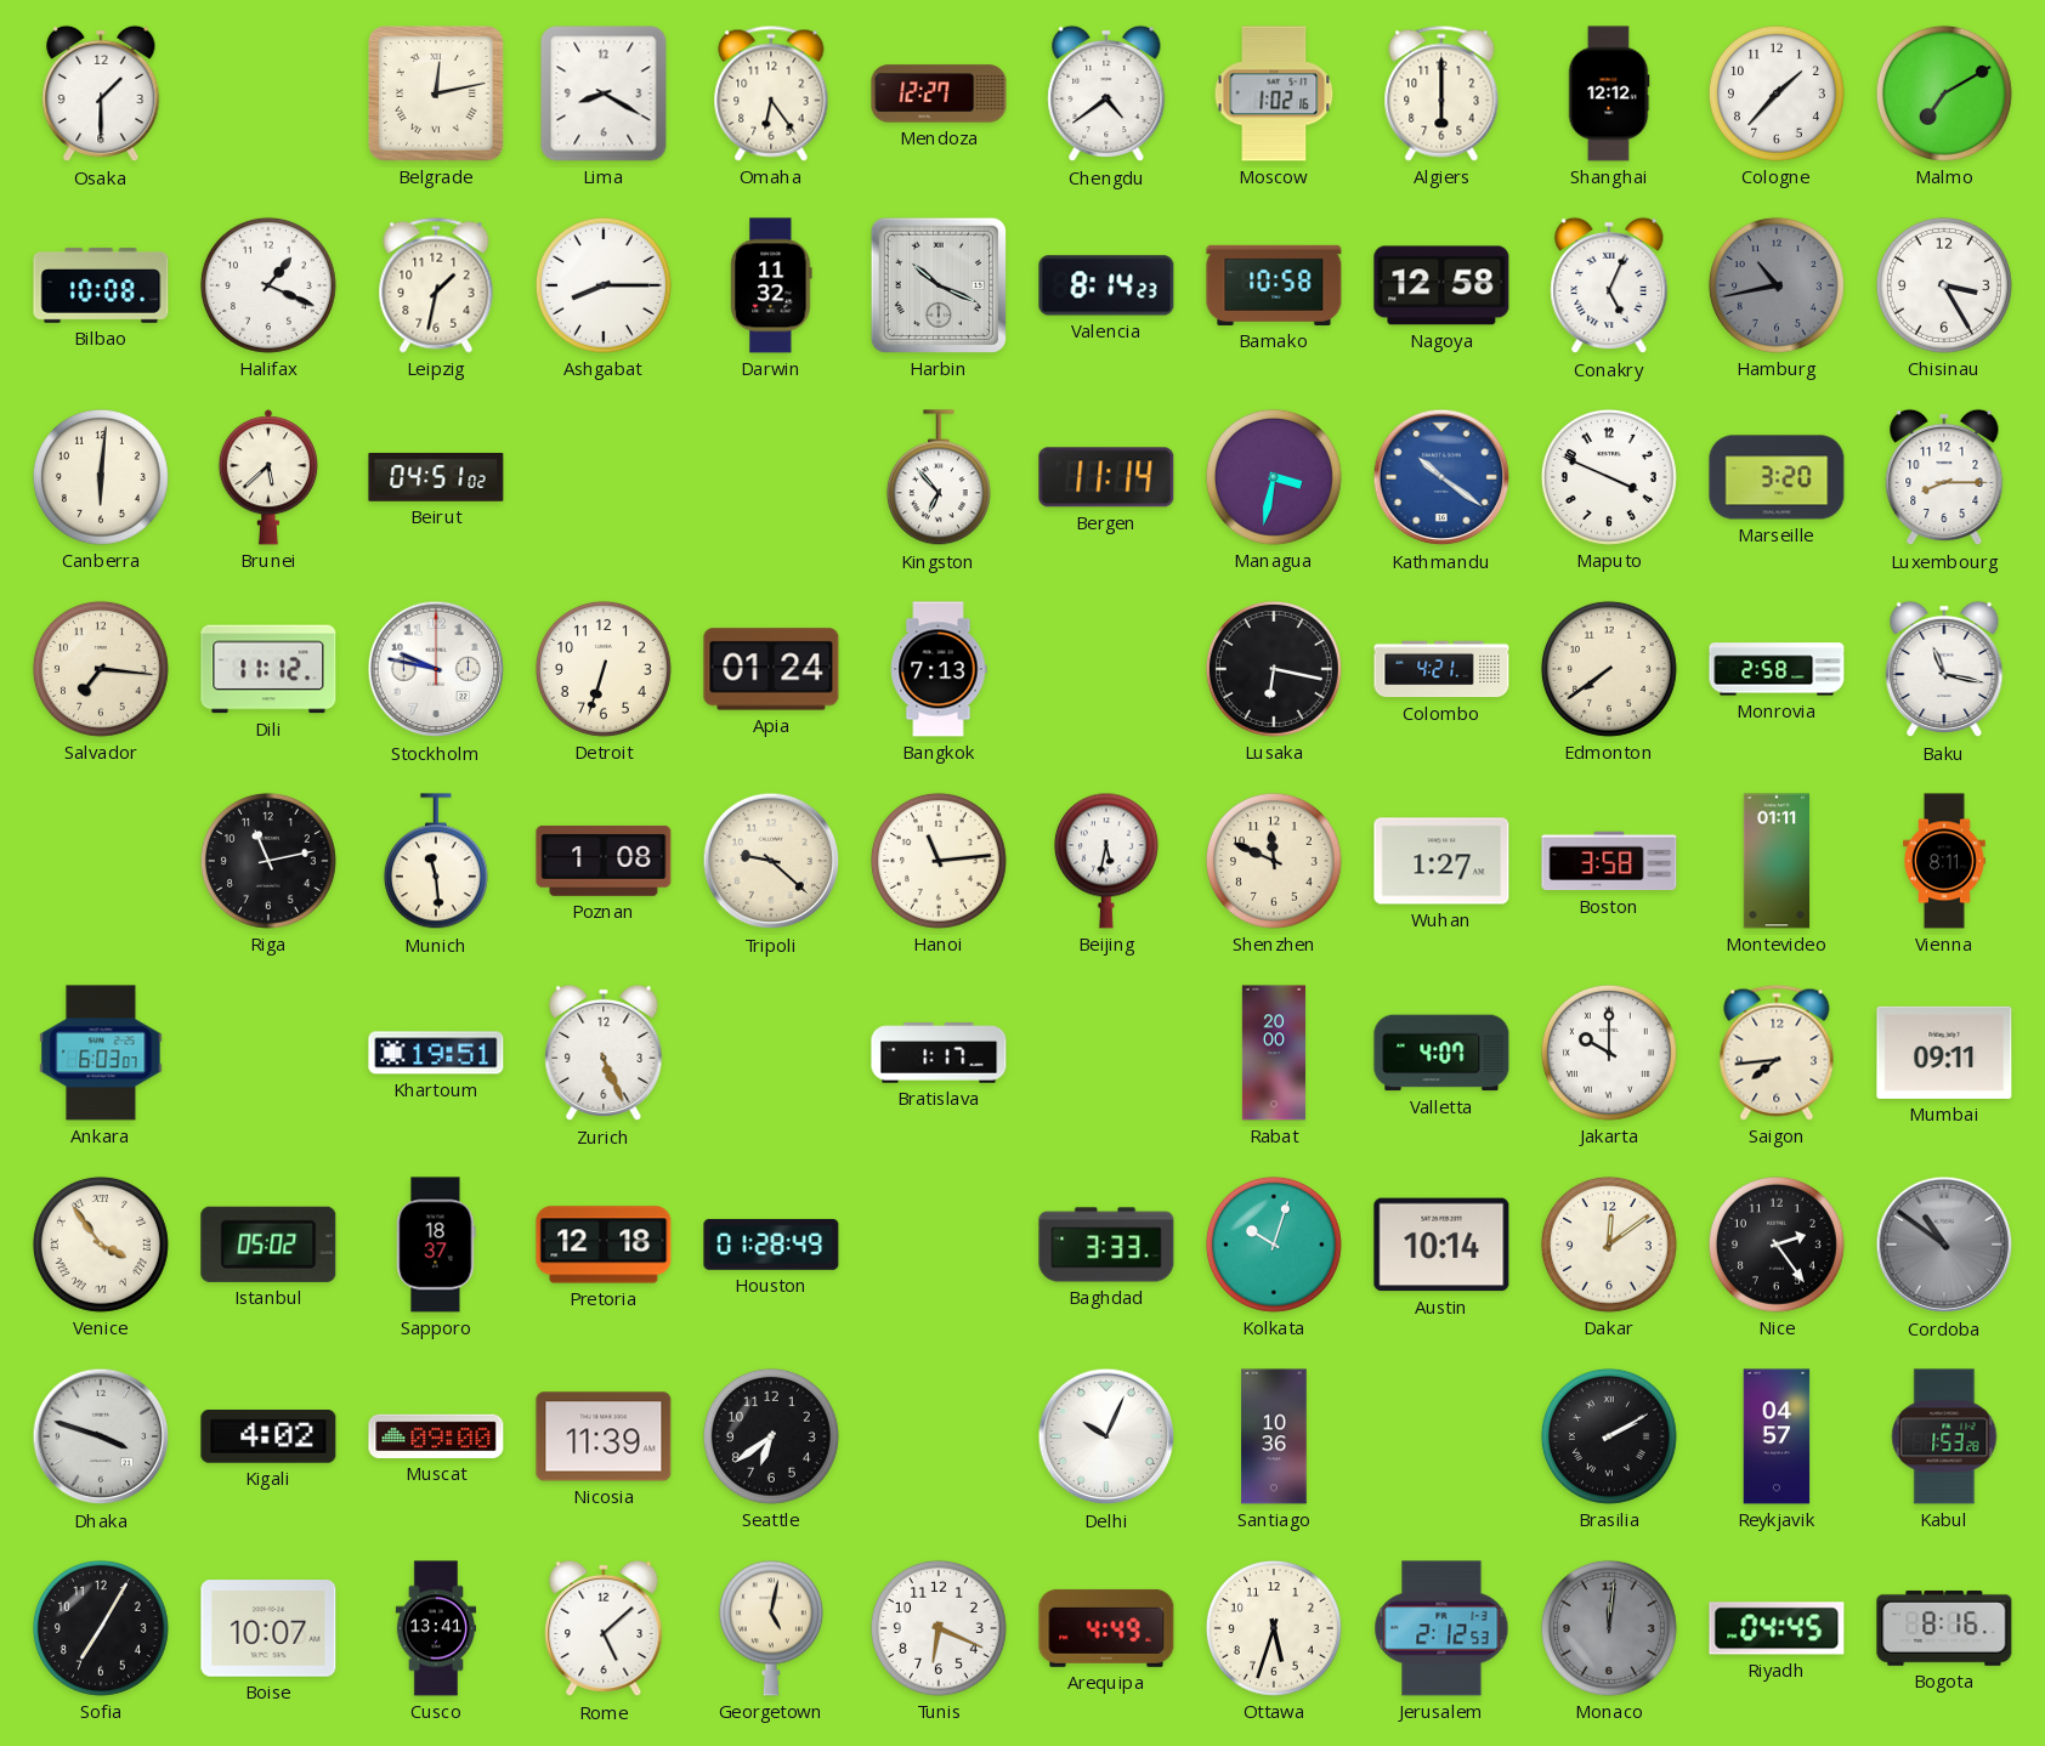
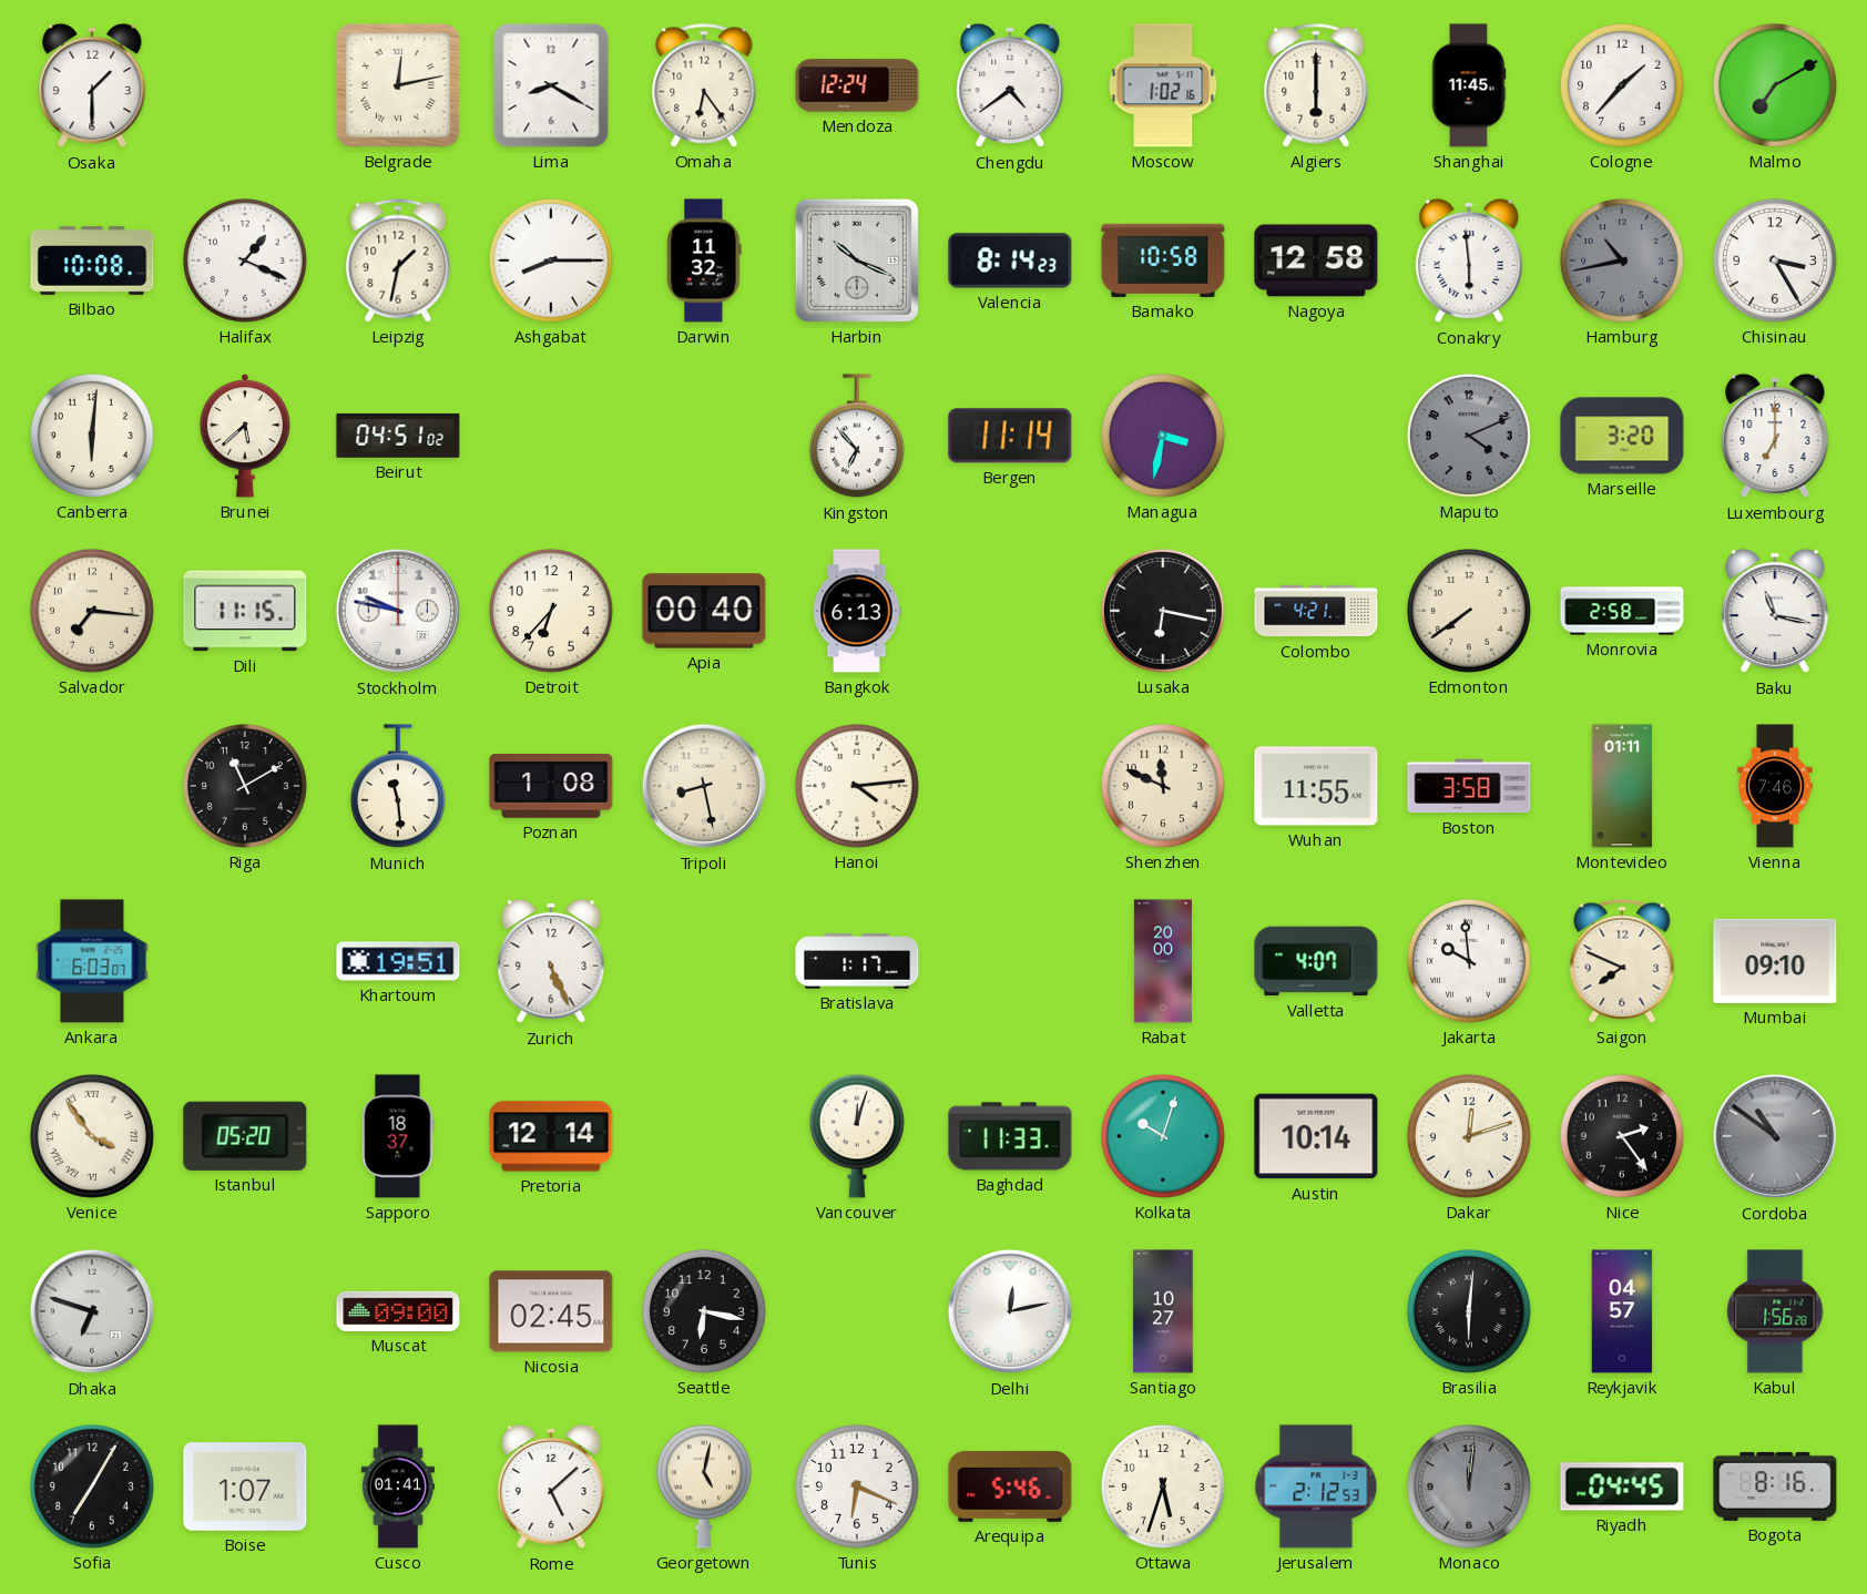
Mendoza: 12:27 -> 12:24
Shanghai: 12:12 -> 11:45
Conakry: 5:04 -> 5:59
Kathmandu: 10:21 -> none
Maputo: 3:49 -> 4:11
Maputo dial: white -> grey
Luxembourg: 8:15 -> 7:00
Dili: 11:12 -> 11:15
Detroit: 6:33 -> 6:37
Apia: 01:24 -> 00:40
Bangkok: 7:13 -> 6:13
Riga: 11:13 -> 11:10
Tripoli: 9:22 -> 8:28
Hanoi: 11:14 -> 4:14
Beijing: 5:32 -> none
Wuhan: 1:27 -> 11:55
Vienna: 8:11 -> 7:46
Jakarta: 10:00 -> 9:59
Saigon: 7:44 -> 7:49
Mumbai: 09:11 -> 09:10
Istanbul: 05:02 -> 05:20
Pretoria: 12:18 -> 12:14
Houston: 01:28 -> none
Vancouver: none -> 12:03
Baghdad: 3:33 -> 11:33
Dakar: 12:09 -> 12:12
Dhaka: 3:48 -> 6:48
Kigali: 4:02 -> none
Nicosia: 11:39 -> 02:45
Seattle: 6:39 -> 6:17
Delhi: 10:04 -> 12:13
Santiago: 10:36 -> 10:27
Brasilia: 2:10 -> 6:01
Kabul: 1:53 -> 1:56
Boise: 10:07 -> 1:07
Cusco: 13:41 -> 01:41
Arequipa: 4:49 -> 5:46
